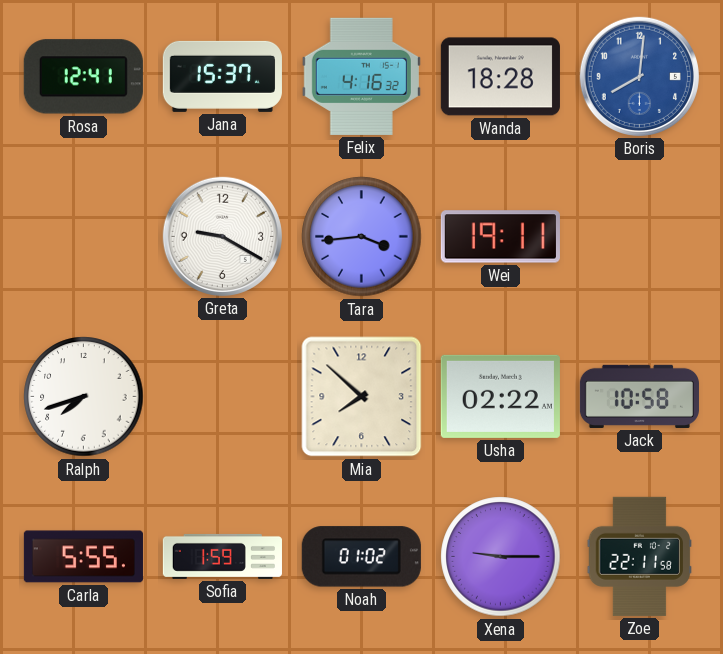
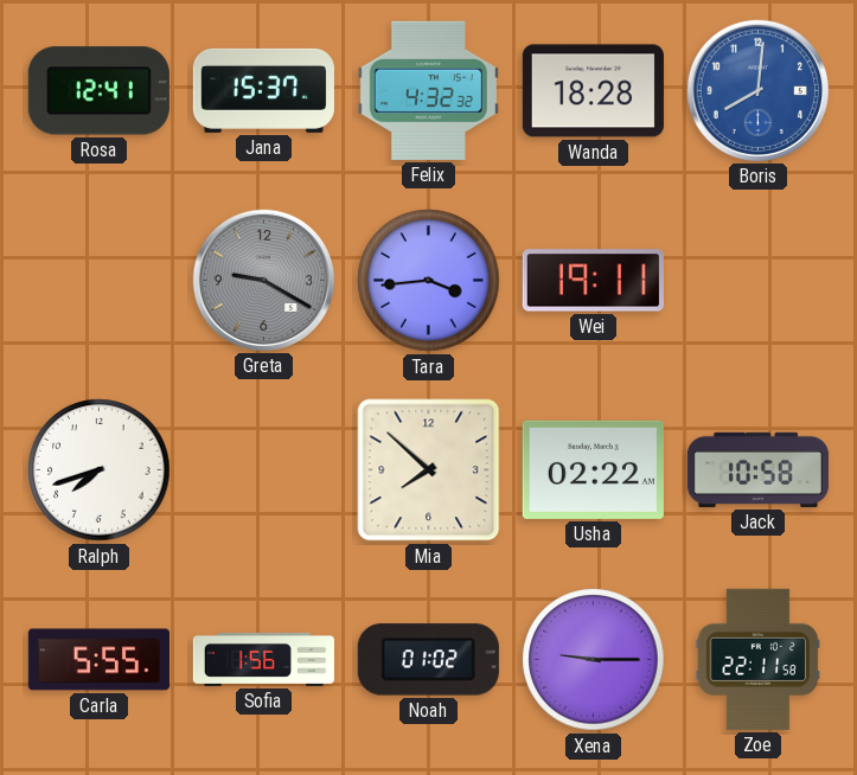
Felix: 4:16 -> 4:32
Greta dial: white -> grey
Sofia: 1:59 -> 1:56
